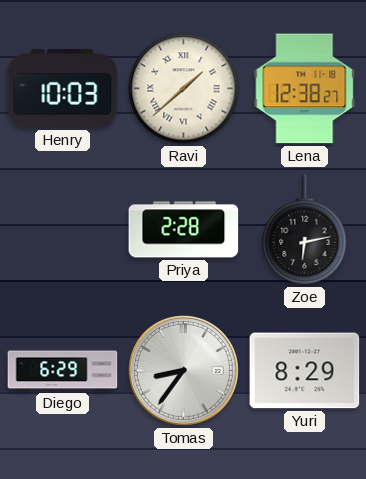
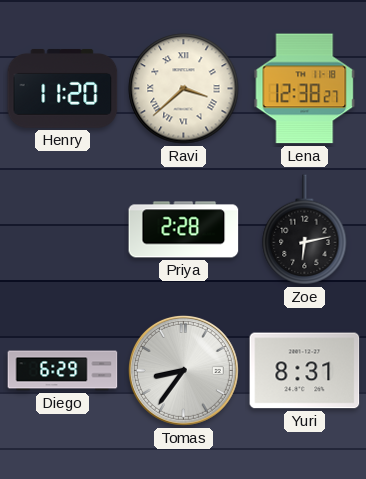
Henry: 10:03 -> 11:20
Ravi: 1:38 -> 3:38
Yuri: 8:29 -> 8:31
